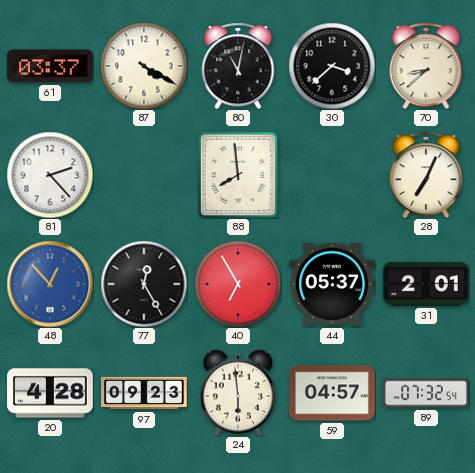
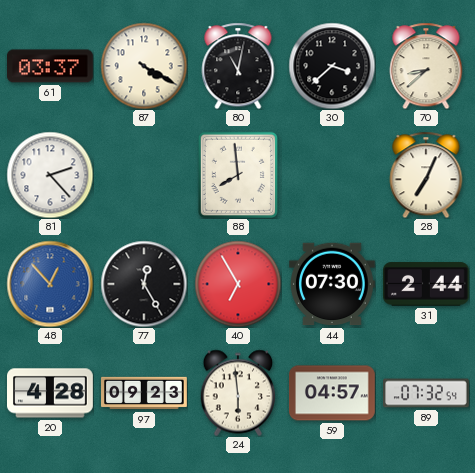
44: 05:37 -> 07:30
31: 2:01 -> 2:44
